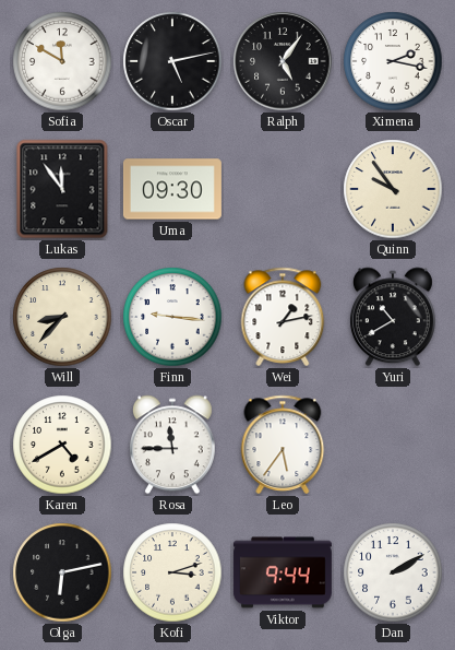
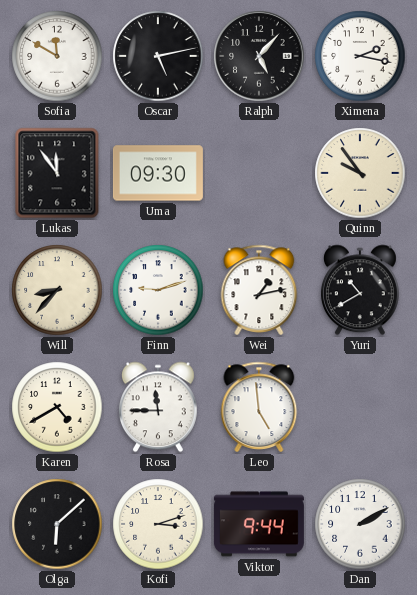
Ralph: 5:06 -> 5:07
Finn: 9:16 -> 9:12
Leo: 5:36 -> 4:59
Olga: 6:13 -> 6:08
